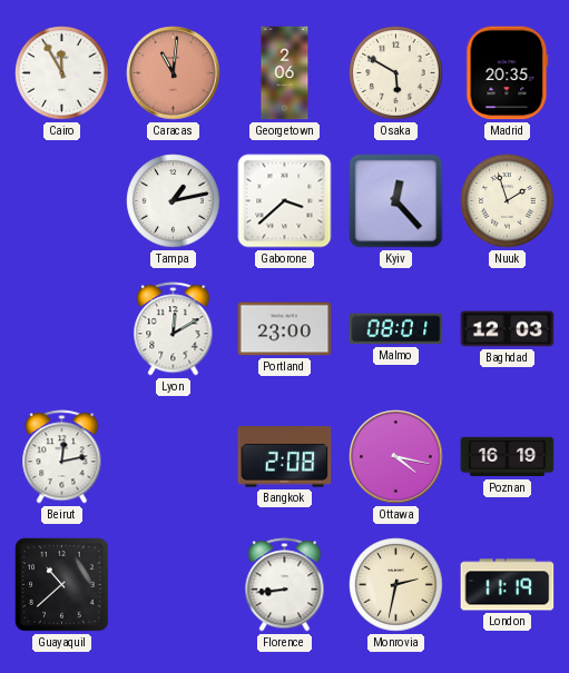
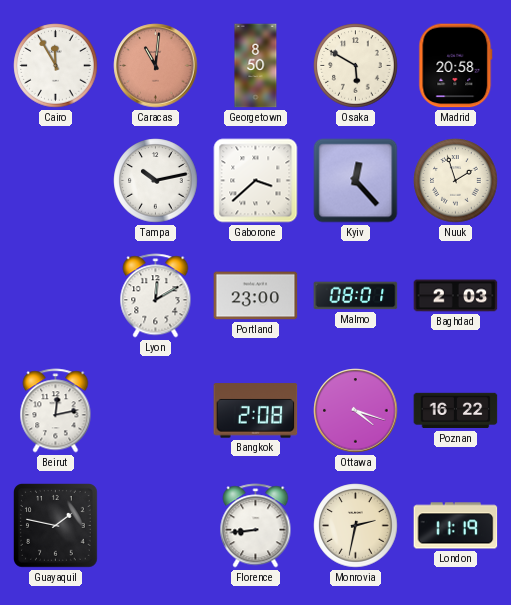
Georgetown: 2:06 -> 8:50
Madrid: 20:35 -> 20:58
Tampa: 1:13 -> 10:13
Baghdad: 12:03 -> 2:03
Ottawa: 4:17 -> 4:18
Poznan: 16:19 -> 16:22
Guayaquil: 10:38 -> 1:47
